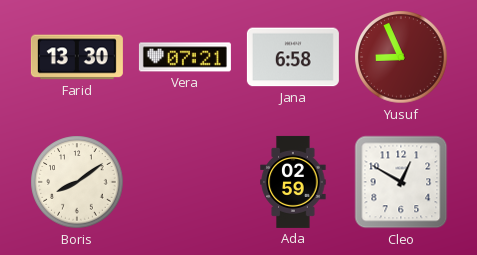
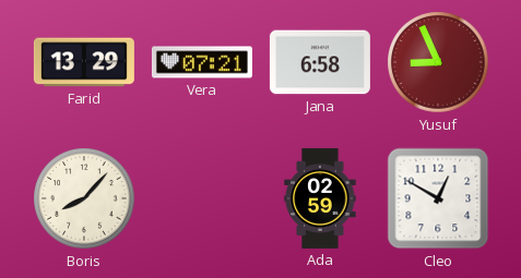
Farid: 13:30 -> 13:29
Boris: 8:09 -> 8:07
